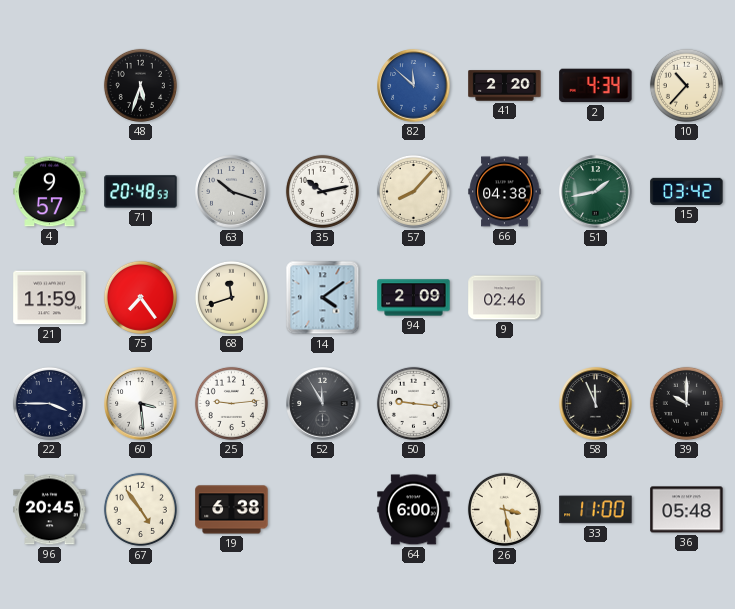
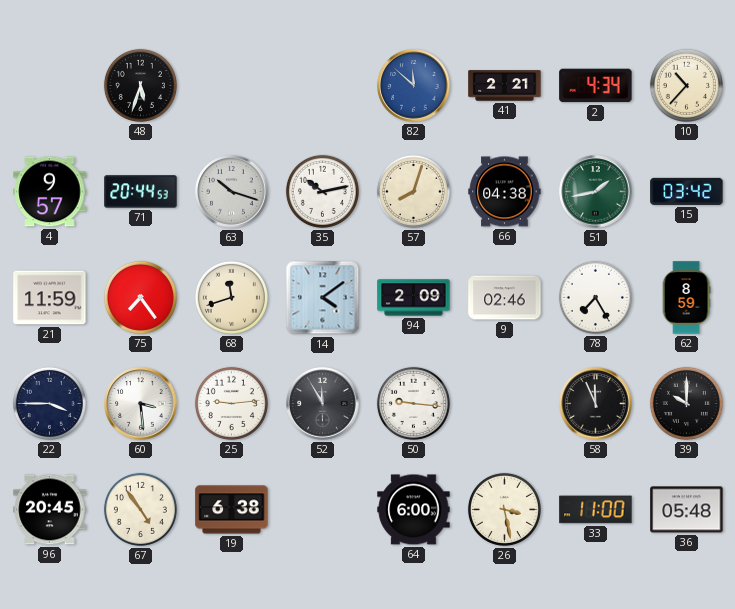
41: 2:20 -> 2:21
71: 20:48 -> 20:44
57: 8:07 -> 8:03
78: none -> 7:25
62: none -> 8:59
